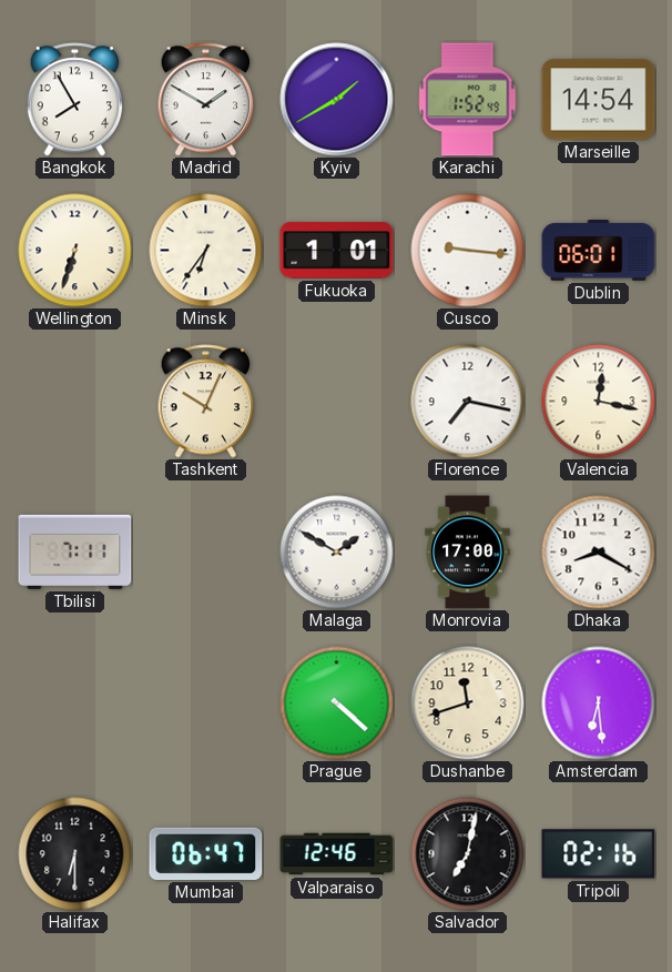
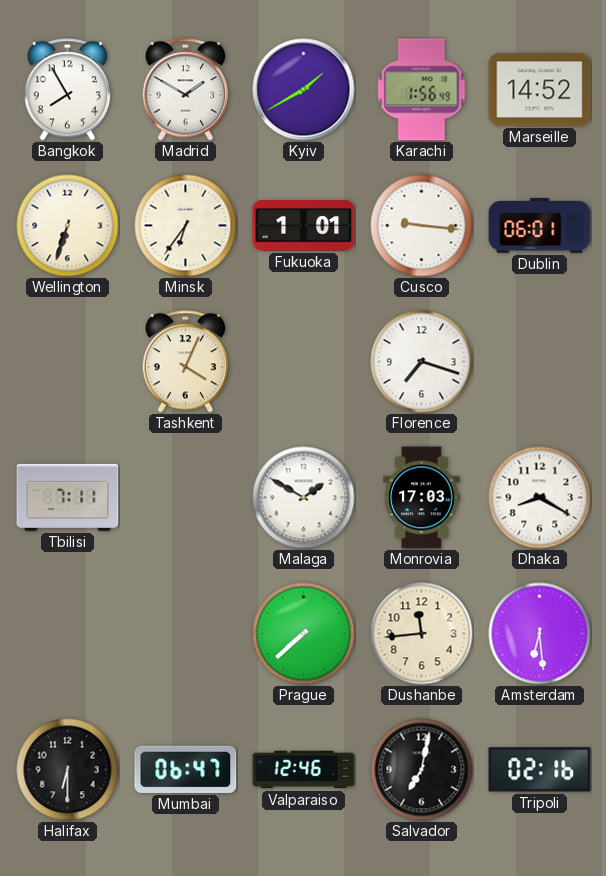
Karachi: 1:52 -> 1:56
Marseille: 14:54 -> 14:52
Tashkent: 10:04 -> 4:04
Florence: 7:17 -> 7:18
Valencia: 12:17 -> none
Monrovia: 17:00 -> 17:03
Prague: 4:22 -> 7:38
Dushanbe: 11:42 -> 11:44
